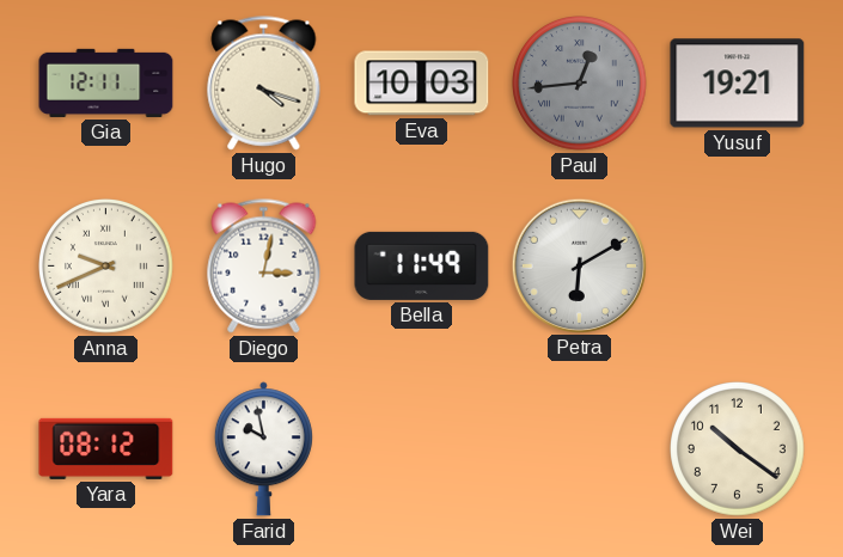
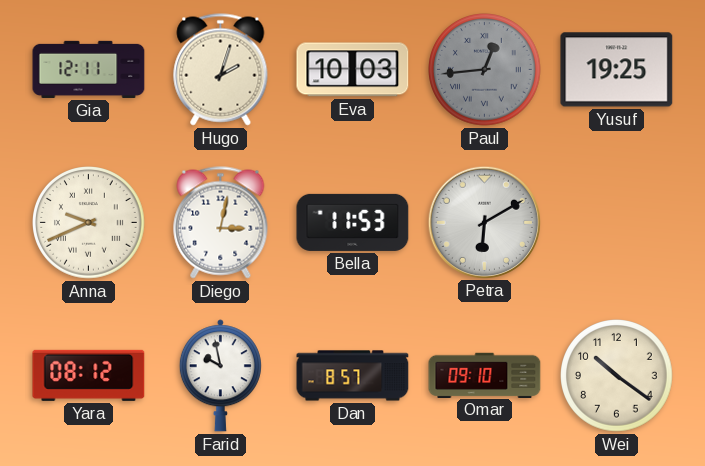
Hugo: 4:18 -> 2:03
Yusuf: 19:21 -> 19:25
Bella: 11:49 -> 11:53
Dan: none -> 8:57
Omar: none -> 09:10
